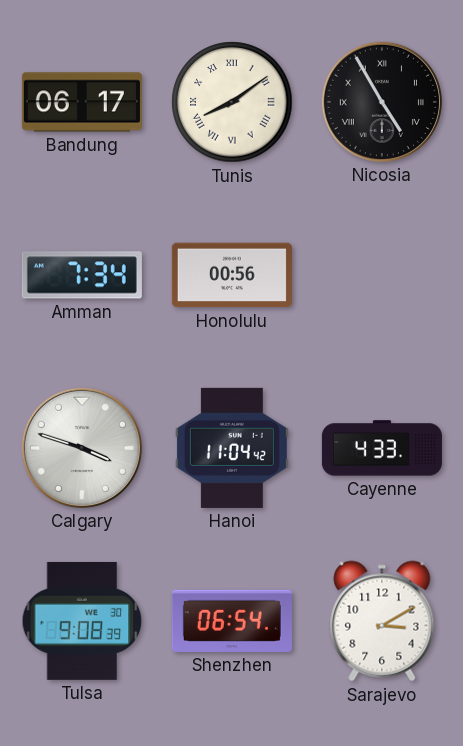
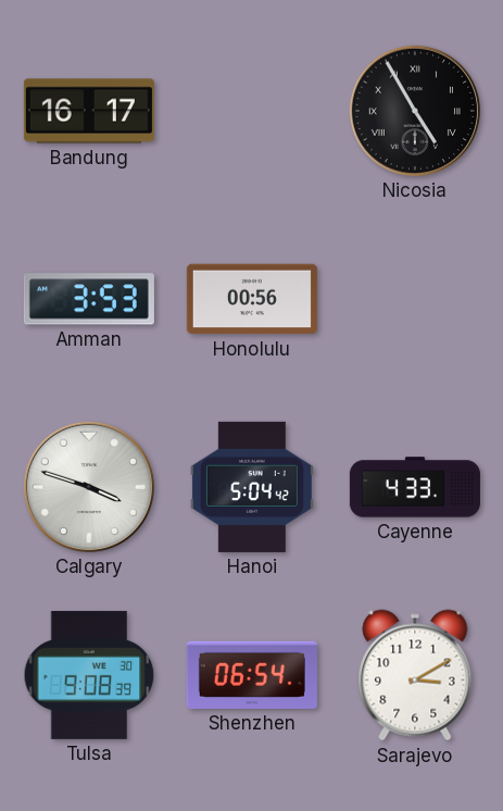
Bandung: 06:17 -> 16:17
Tunis: 8:09 -> none
Amman: 7:34 -> 3:53
Hanoi: 11:04 -> 5:04
